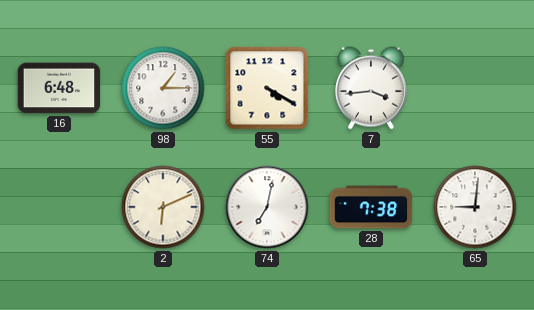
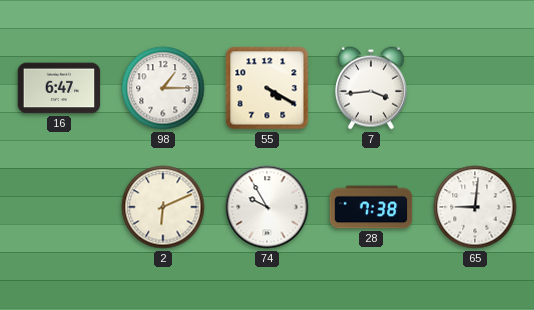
16: 6:48 -> 6:47
74: 7:02 -> 9:55
